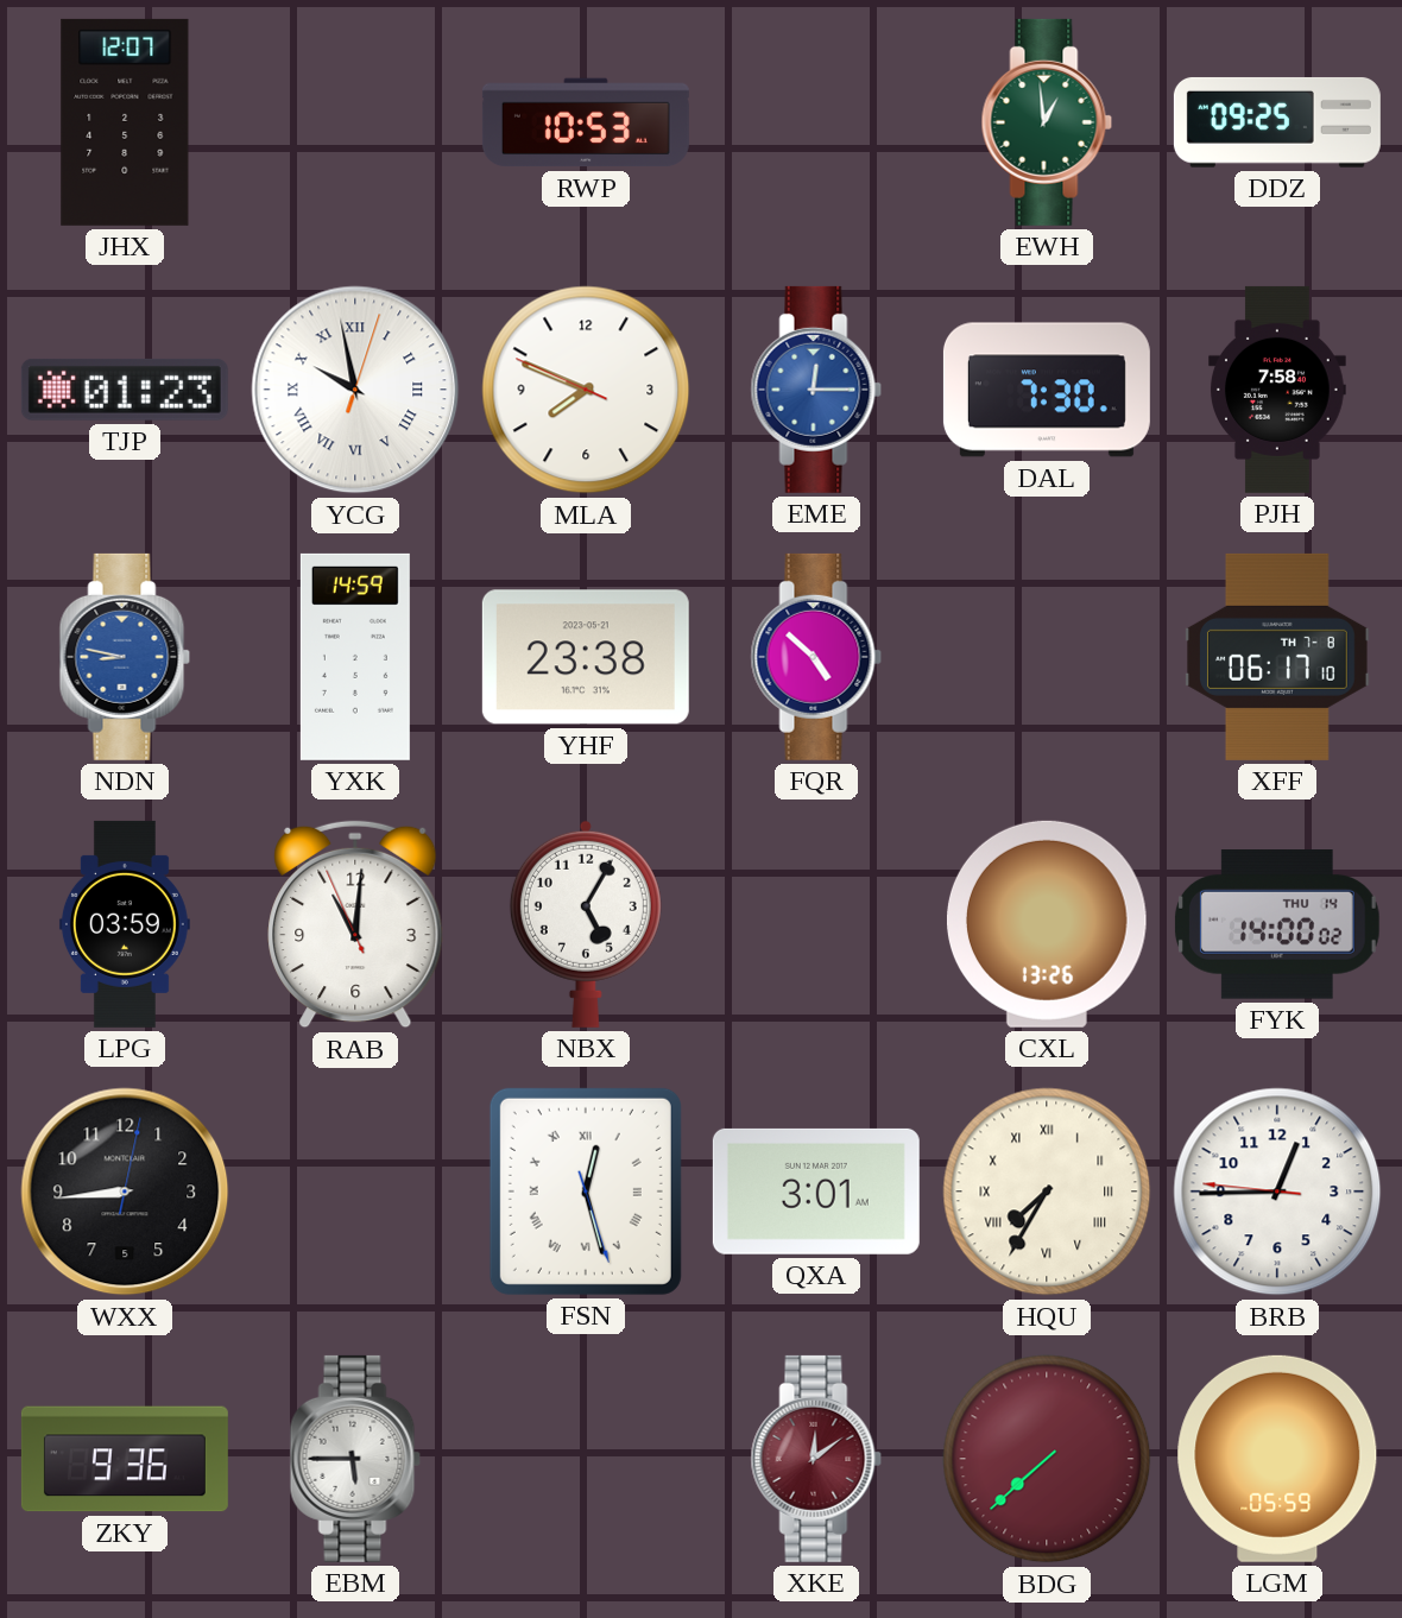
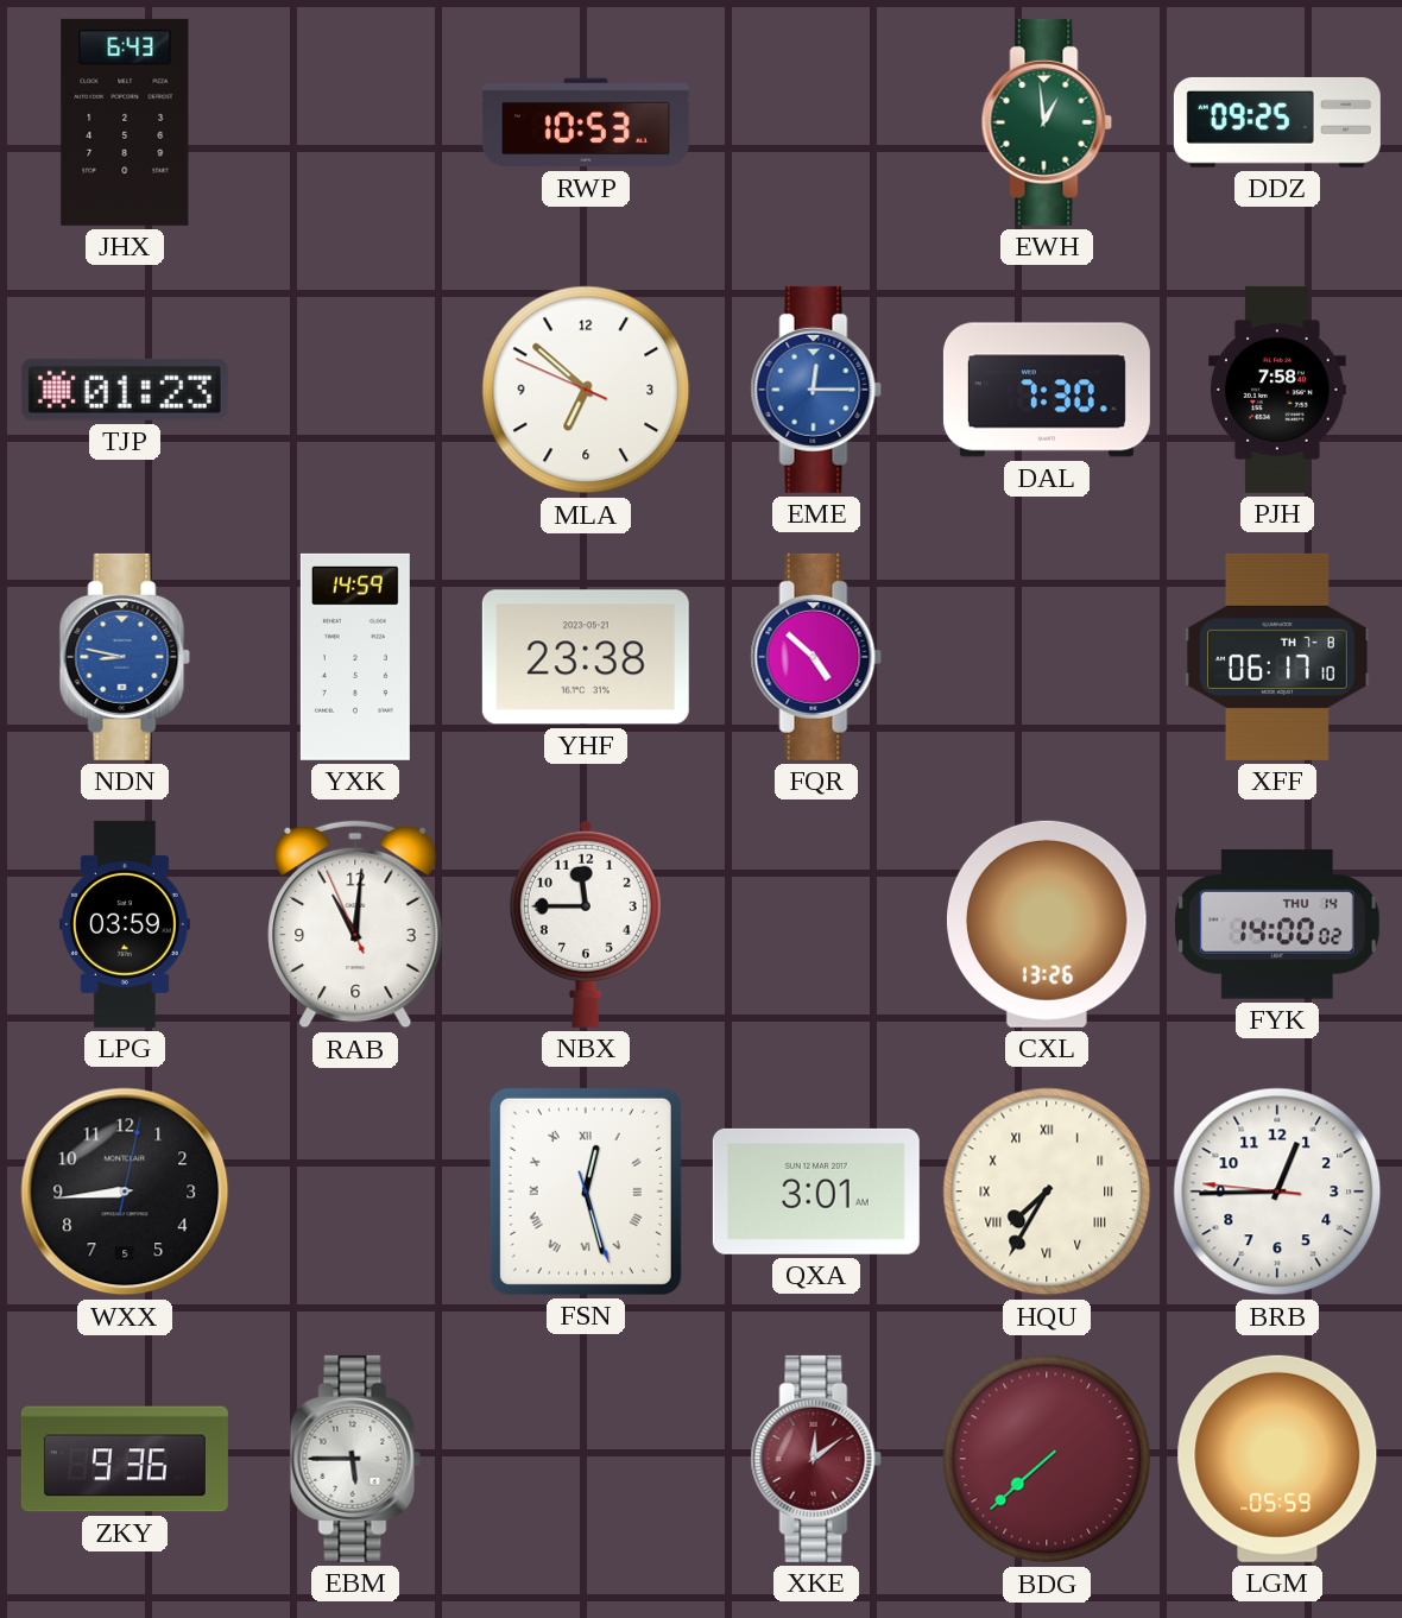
JHX: 12:07 -> 6:43
YCG: 9:58 -> none
MLA: 7:48 -> 6:51
NBX: 5:05 -> 11:45
